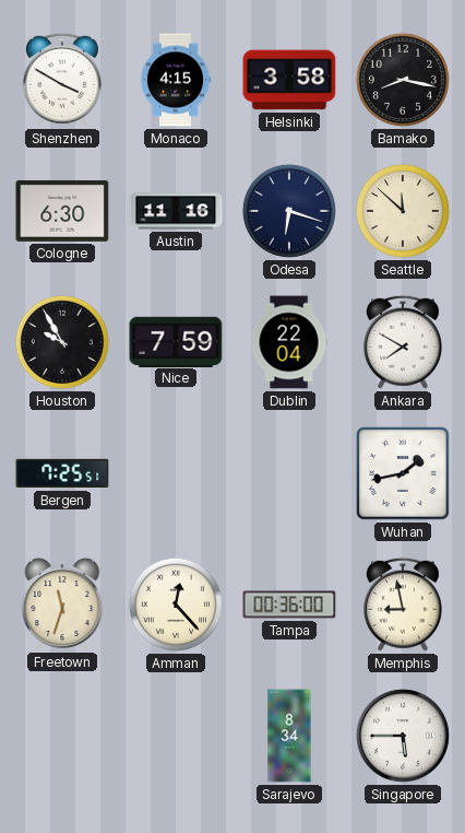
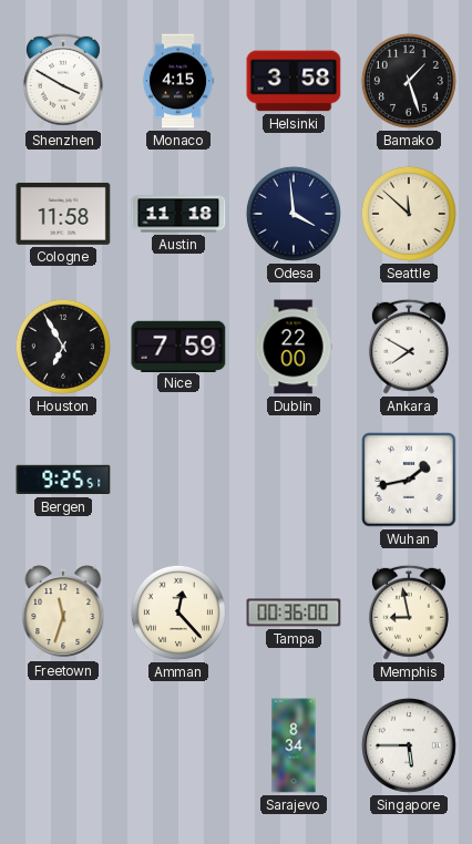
Bamako: 8:17 -> 1:27
Cologne: 6:30 -> 11:58
Austin: 11:16 -> 11:18
Odesa: 6:18 -> 3:59
Houston: 9:55 -> 6:55
Dublin: 22:04 -> 22:00
Bergen: 7:25 -> 9:25
